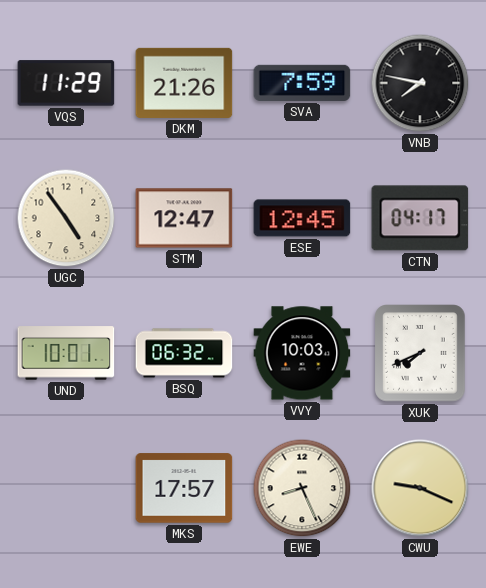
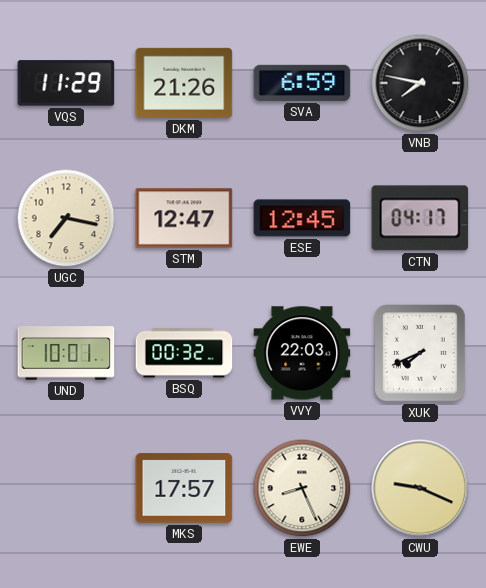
SVA: 7:59 -> 6:59
UGC: 4:54 -> 7:17
BSQ: 06:32 -> 00:32
VVY: 10:03 -> 22:03
